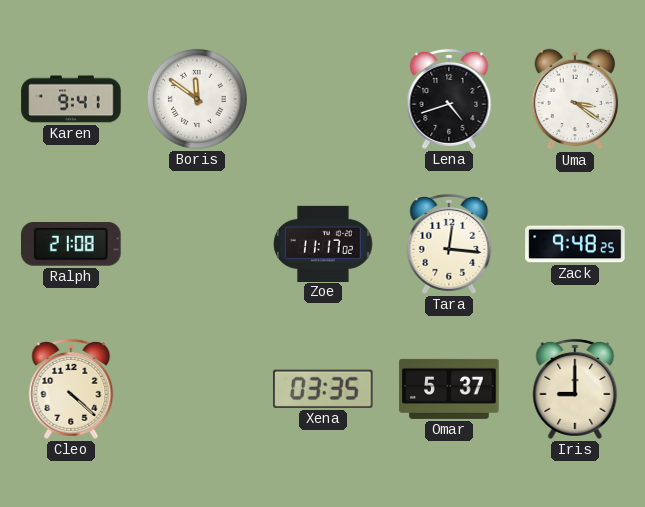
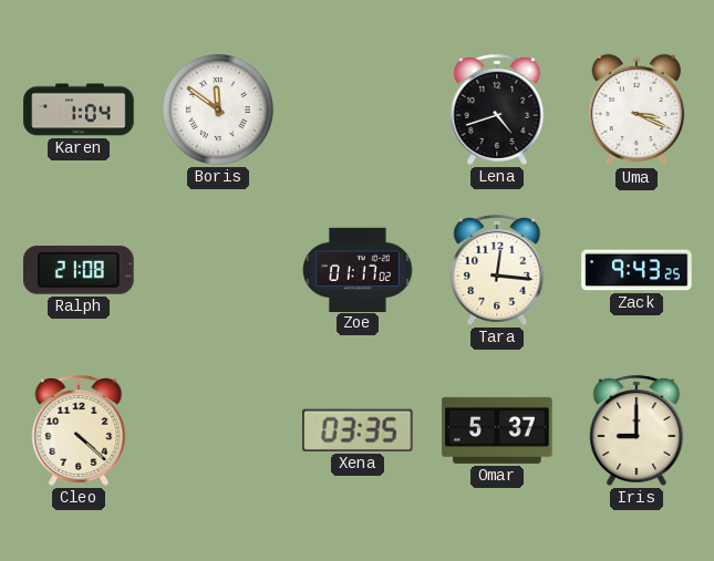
Karen: 9:41 -> 1:04
Uma: 3:21 -> 3:19
Zoe: 11:17 -> 01:17
Zack: 9:48 -> 9:43
